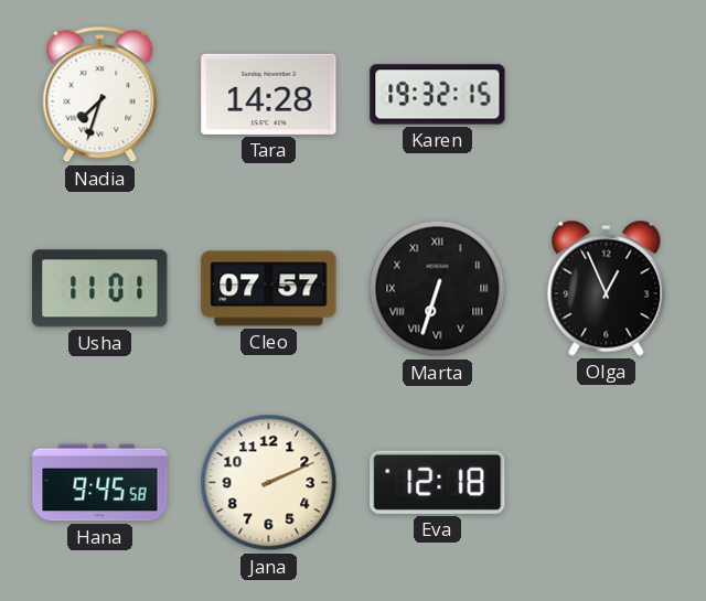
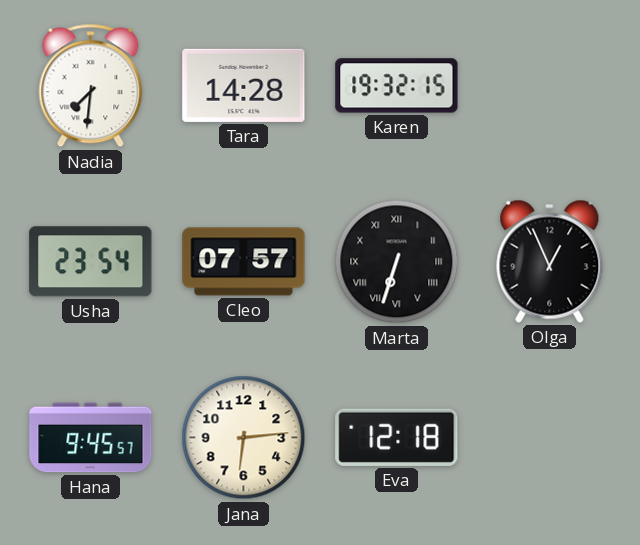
Nadia: 7:33 -> 7:31
Usha: 11:01 -> 23:54
Hana: 9:45:58 -> 9:45:57
Jana: 2:11 -> 6:14
